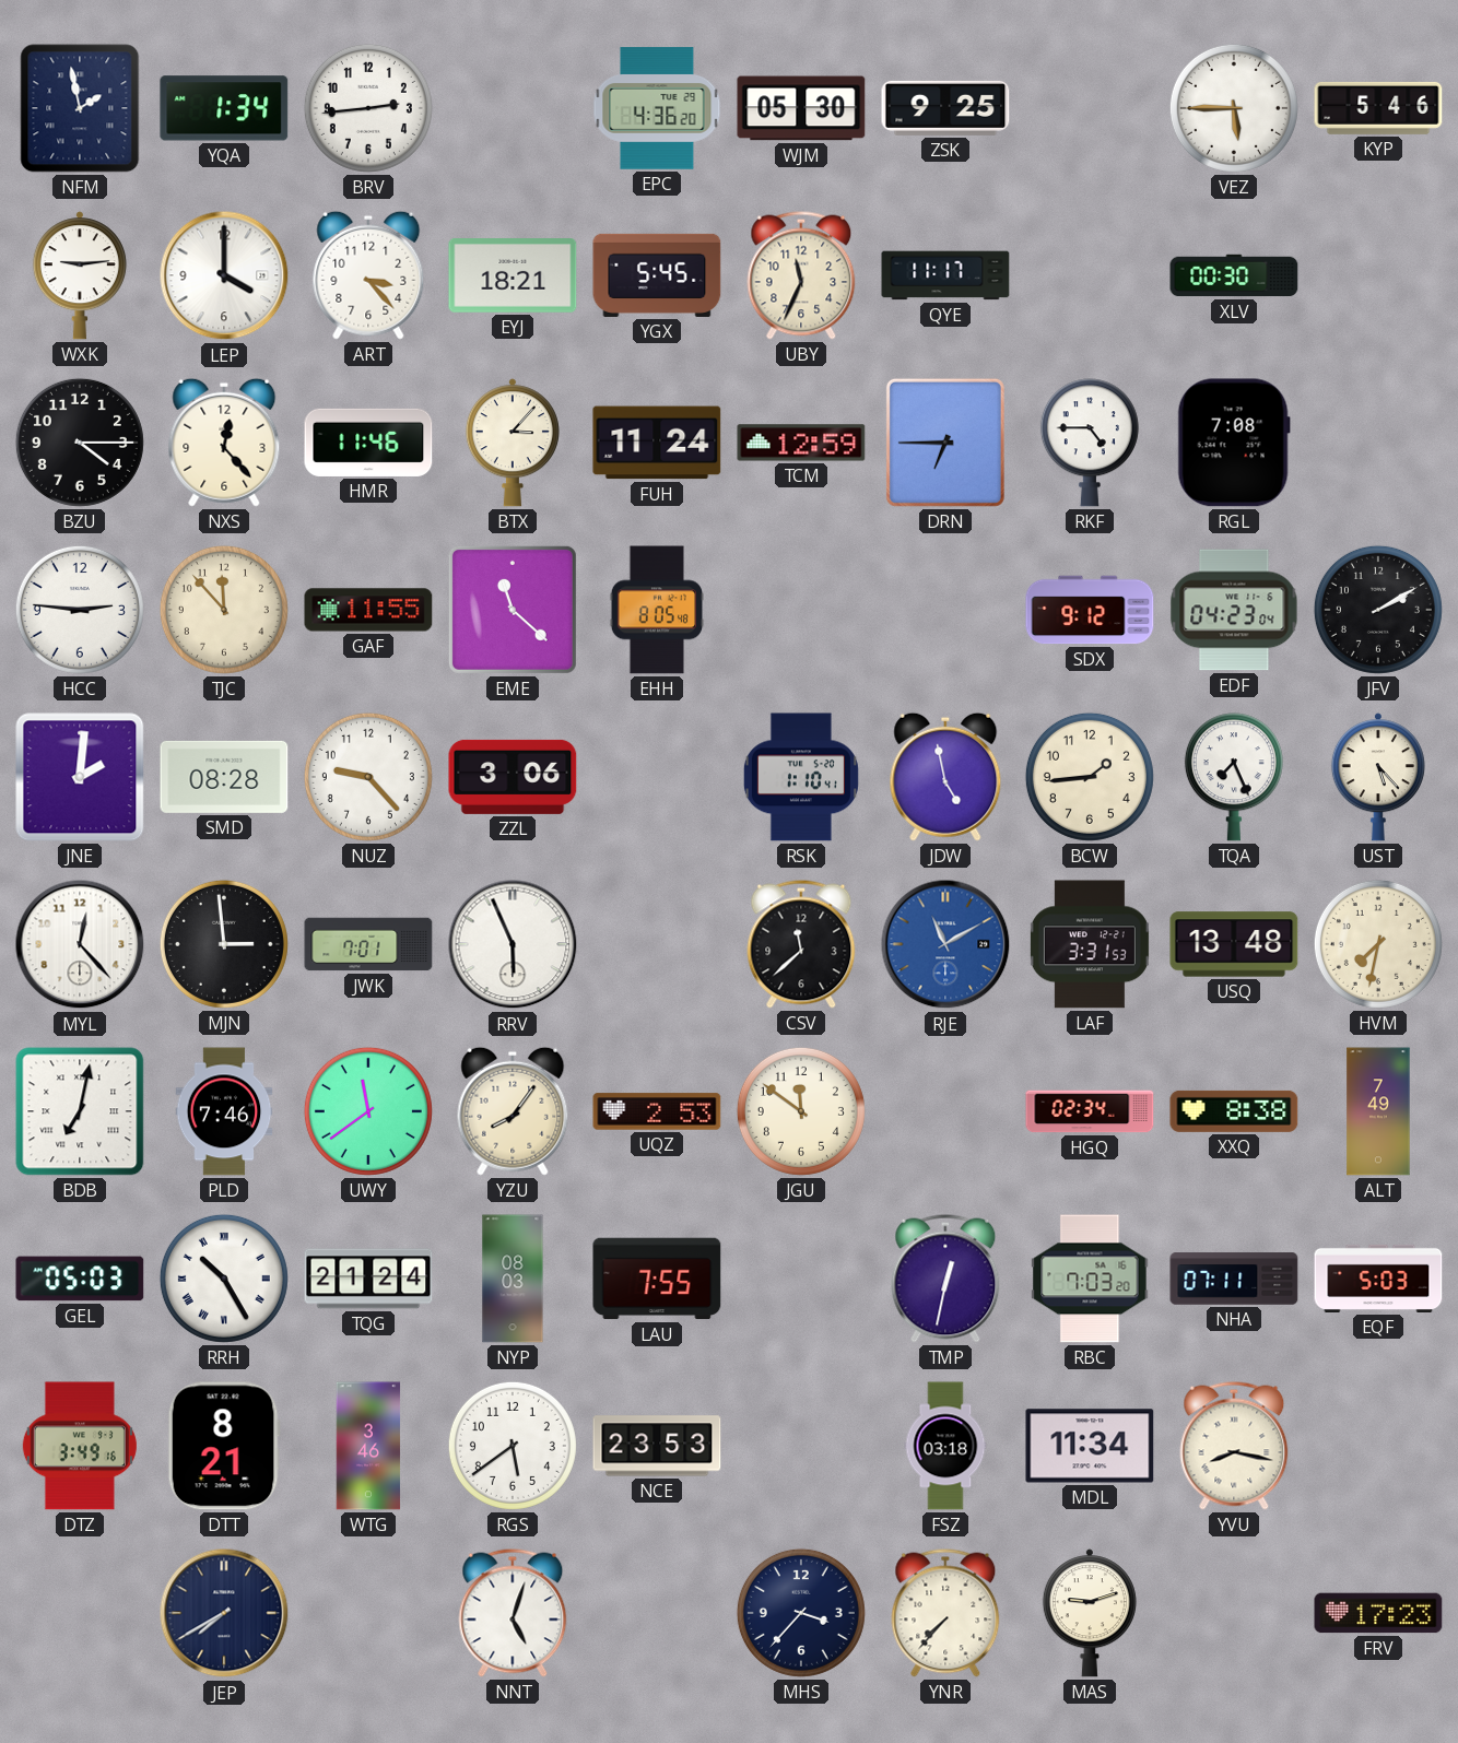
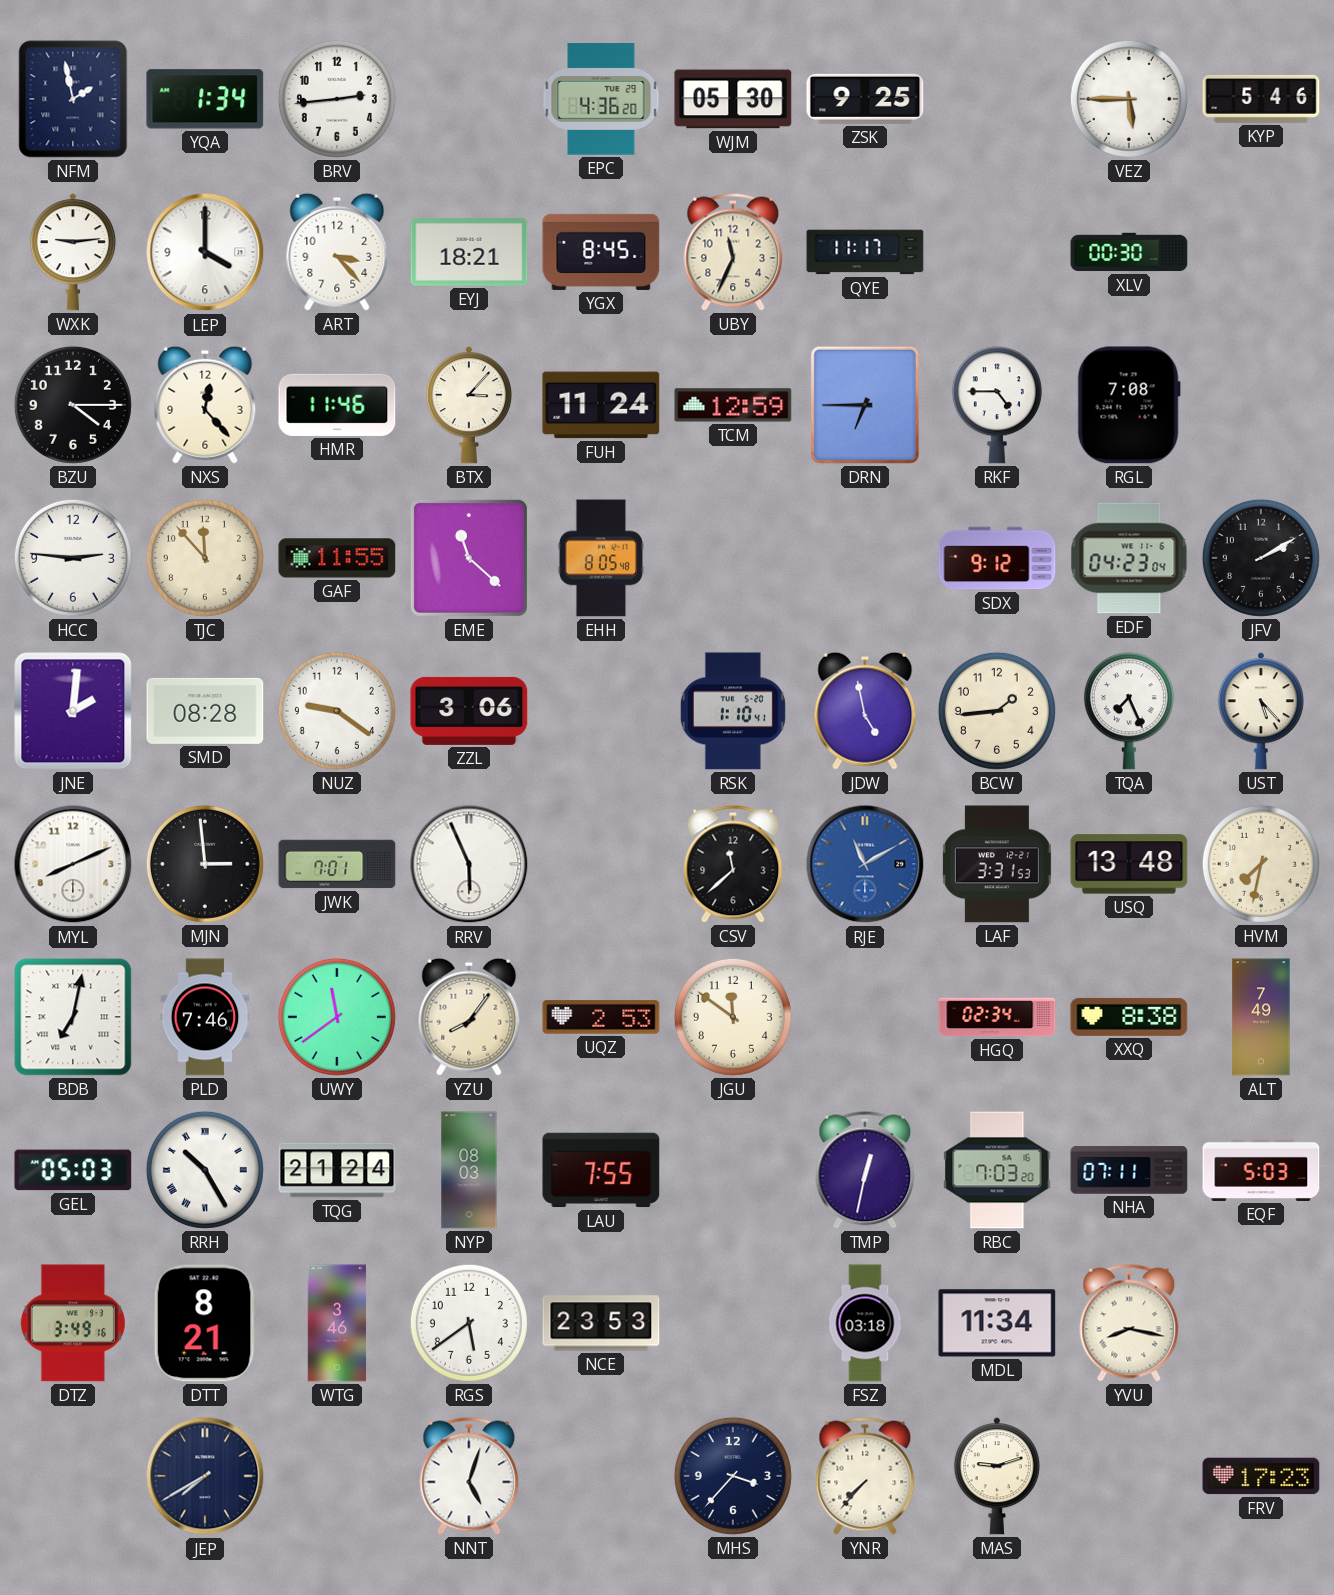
YGX: 5:45 -> 8:45
NUZ: 9:23 -> 9:21
MYL: 12:23 -> 8:11
